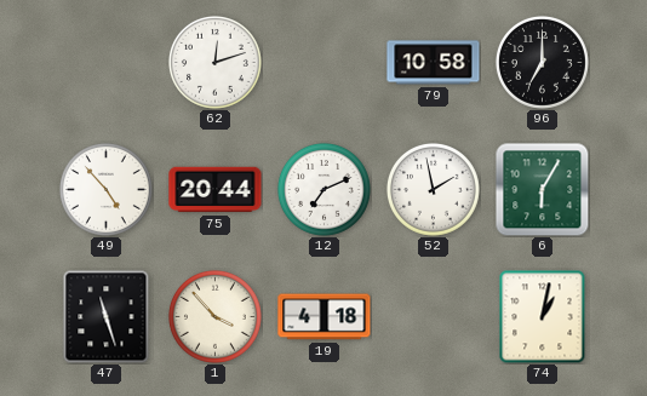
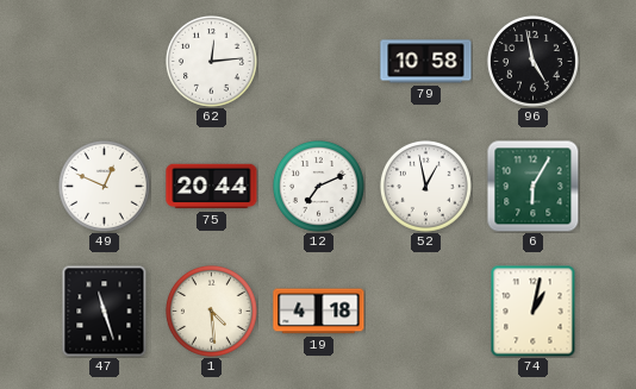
62: 12:12 -> 12:14
96: 7:00 -> 4:58
49: 4:53 -> 12:49
52: 1:58 -> 12:58
1: 3:53 -> 4:29
